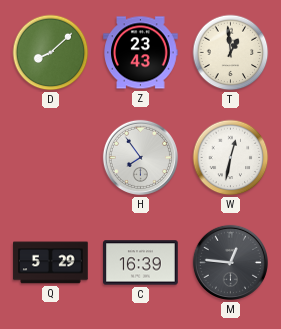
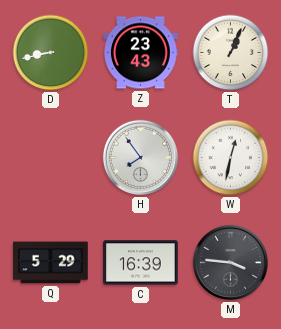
D: 8:08 -> 8:43
T: 12:59 -> 1:04
M: 12:46 -> 3:46
